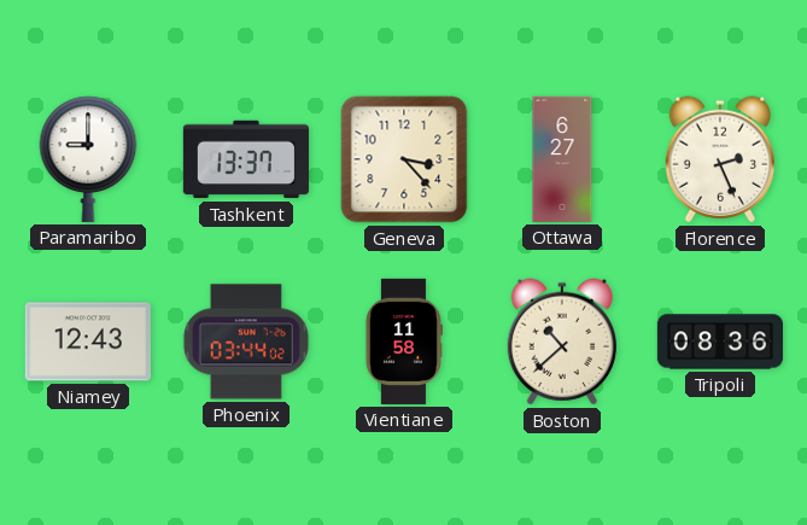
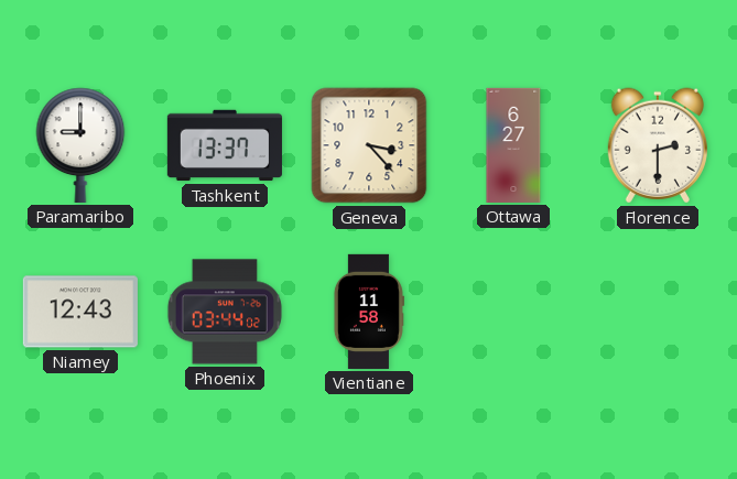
Florence: 2:26 -> 2:30
Boston: 10:38 -> none
Tripoli: 08:36 -> none
